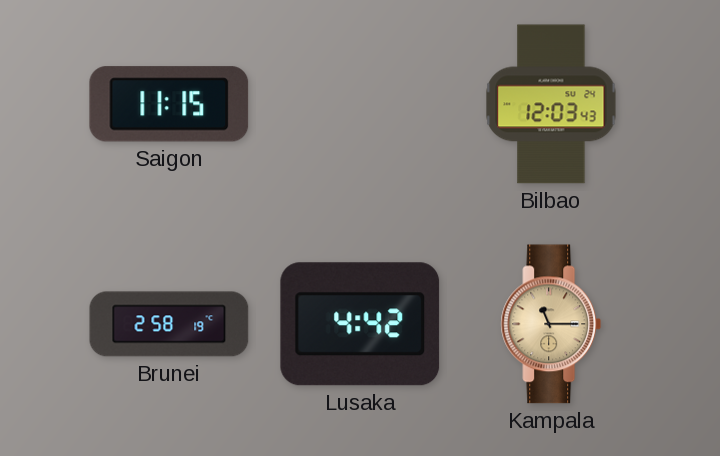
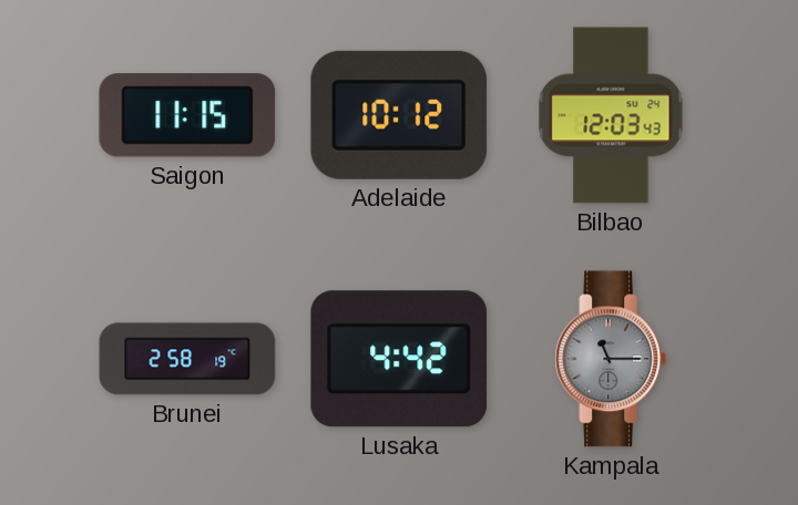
Adelaide: none -> 10:12
Kampala dial: champagne -> grey
